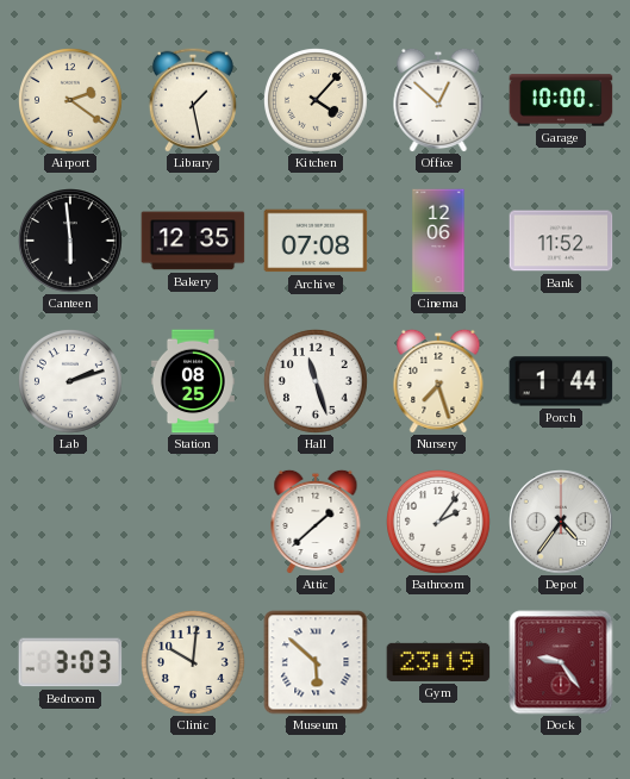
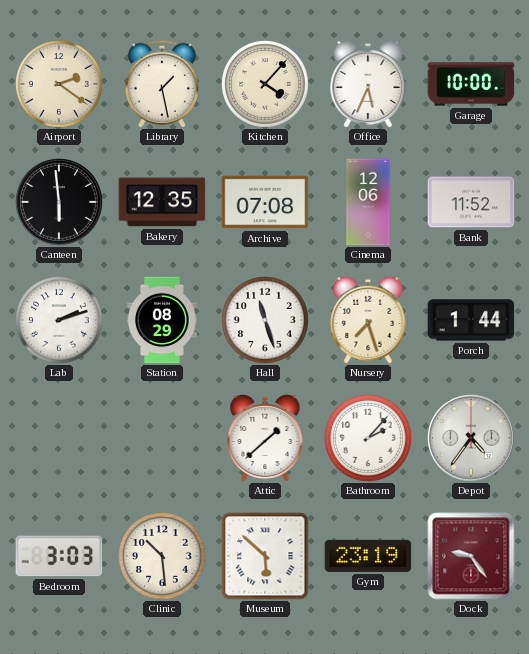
Office: 12:52 -> 5:34
Station: 08:25 -> 08:29
Bathroom: 2:06 -> 2:07
Clinic: 10:01 -> 10:29
